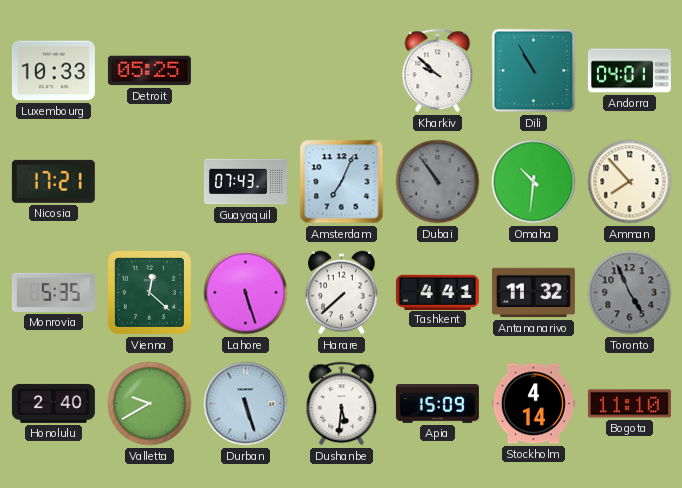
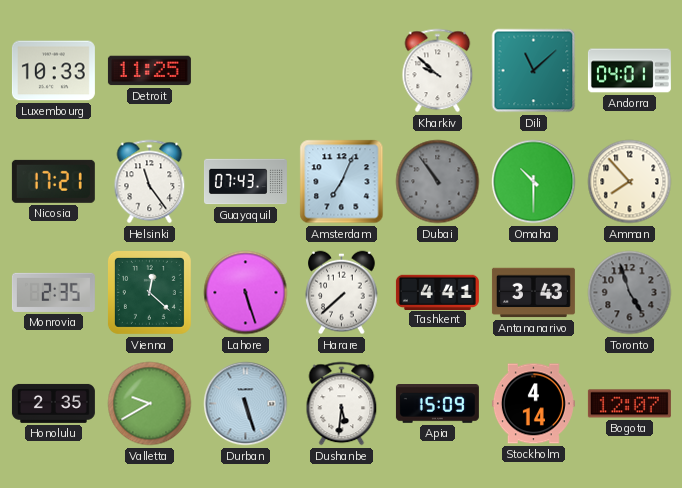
Detroit: 05:25 -> 11:25
Dili: 10:55 -> 11:08
Helsinki: none -> 11:24
Omaha: 10:31 -> 10:30
Monrovia: 5:35 -> 2:35
Antananarivo: 11:32 -> 3:43
Toronto: 4:56 -> 4:57
Honolulu: 2:40 -> 2:35
Bogota: 11:10 -> 12:07
